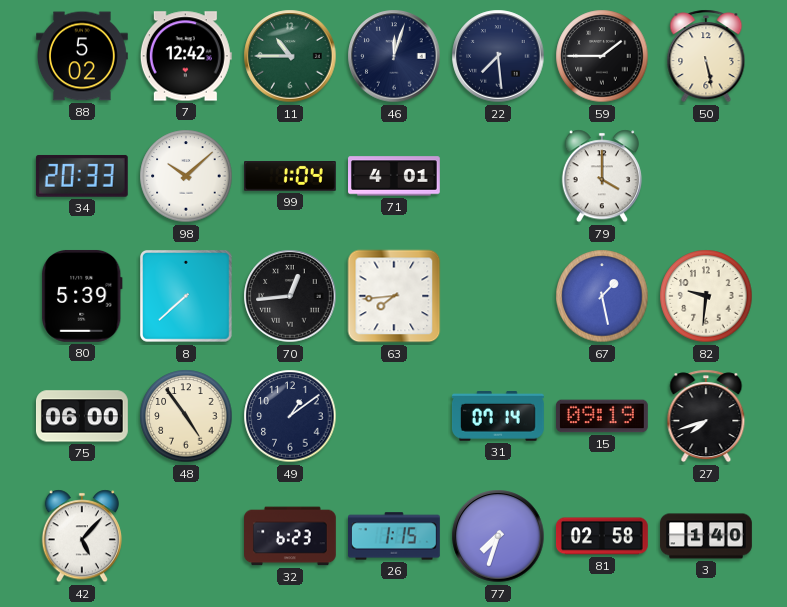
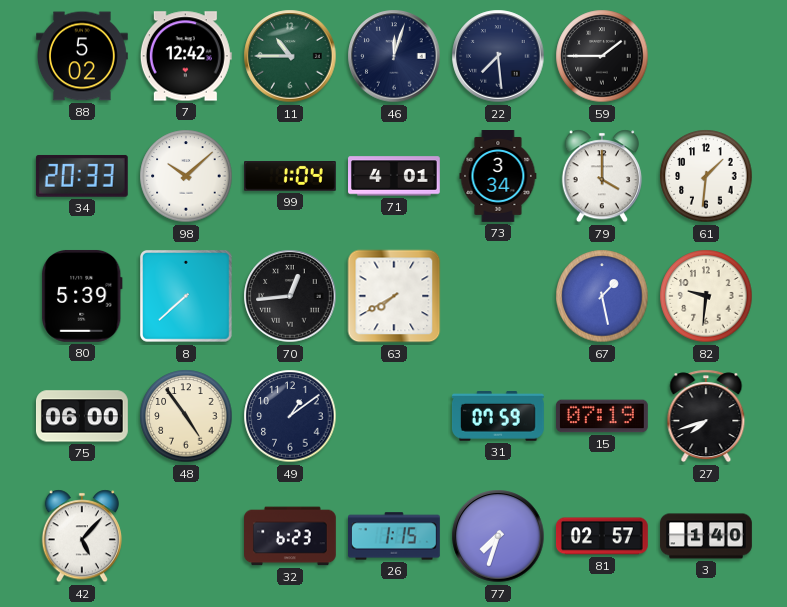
50: 5:28 -> none
73: none -> 3:34
61: none -> 1:31
63: 7:44 -> 7:40
31: 07:14 -> 07:59
15: 09:19 -> 07:19
81: 02:58 -> 02:57
